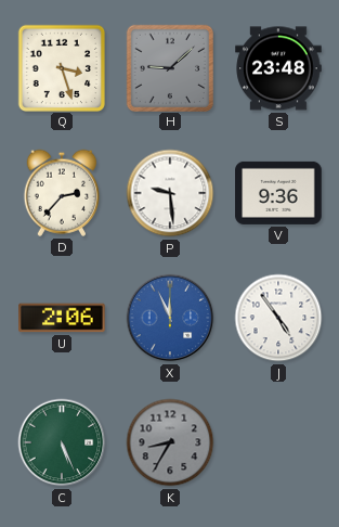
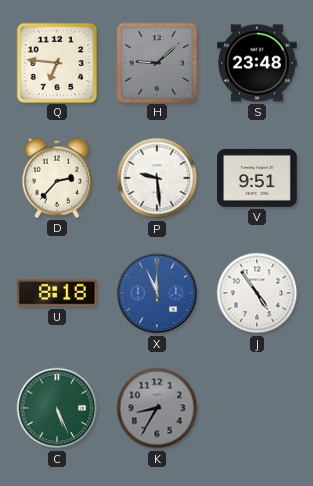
Q: 3:27 -> 6:46
V: 9:36 -> 9:51
U: 2:06 -> 8:18
